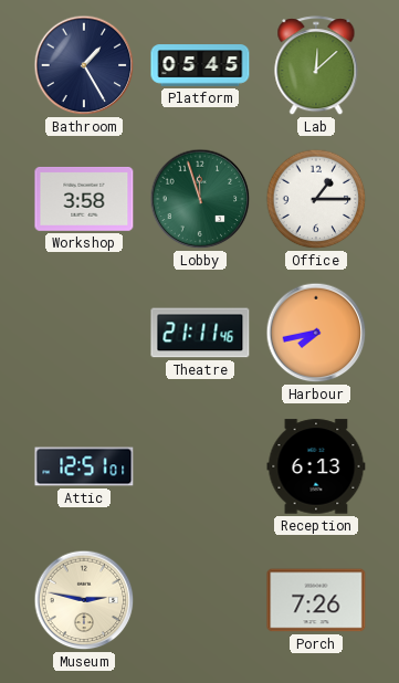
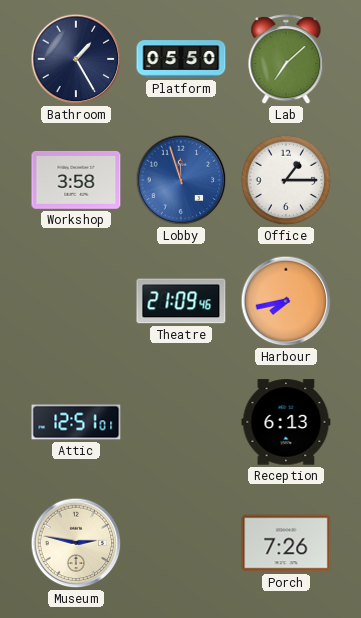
Platform: 05:45 -> 05:50
Lab: 12:08 -> 7:08
Lobby dial: green -> blue
Theatre: 21:11 -> 21:09
